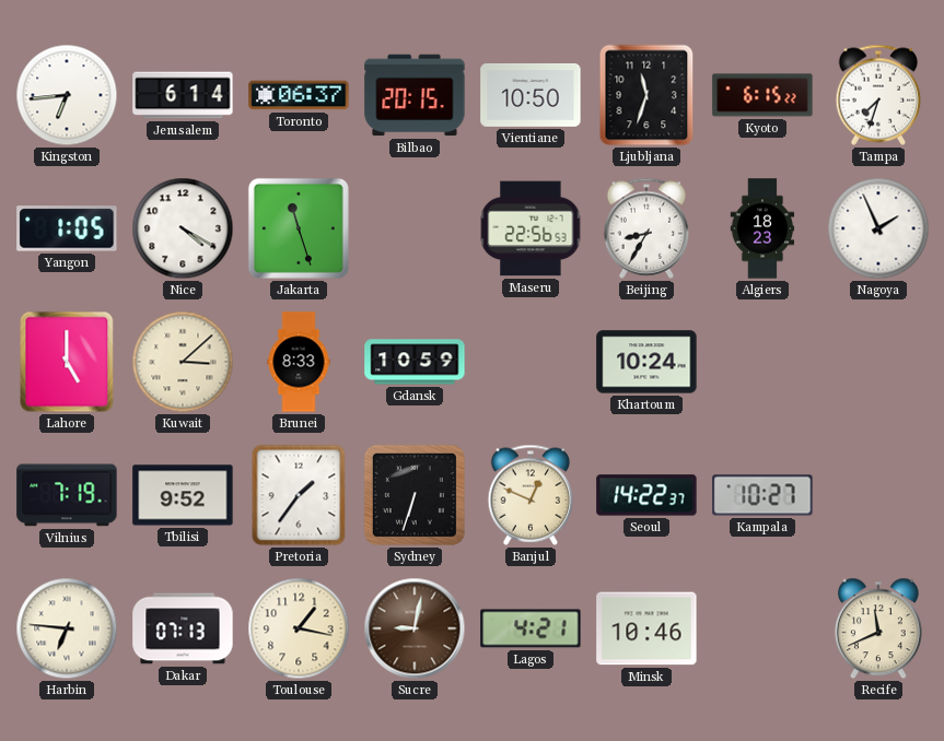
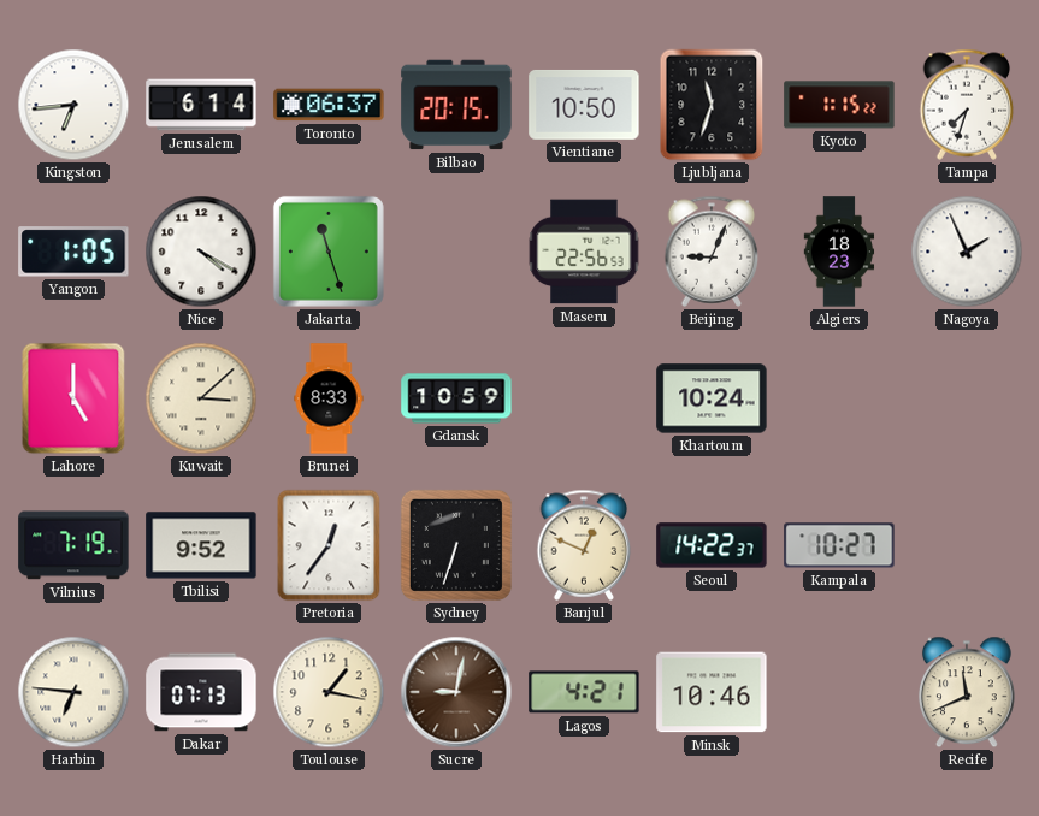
Kyoto: 6:15 -> 1:15
Beijing: 8:35 -> 9:04
Pretoria: 1:36 -> 12:36
